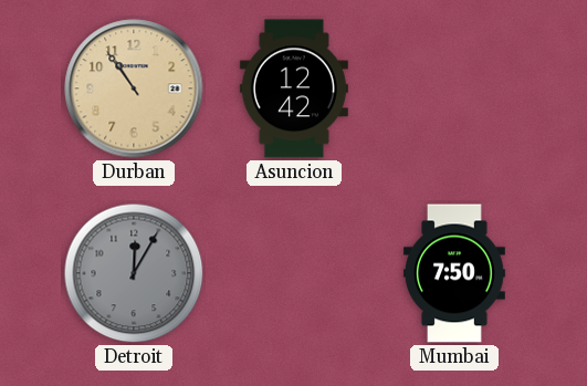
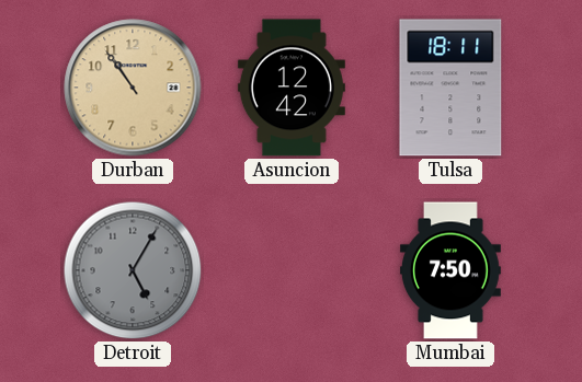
Tulsa: none -> 18:11
Detroit: 12:05 -> 5:05
